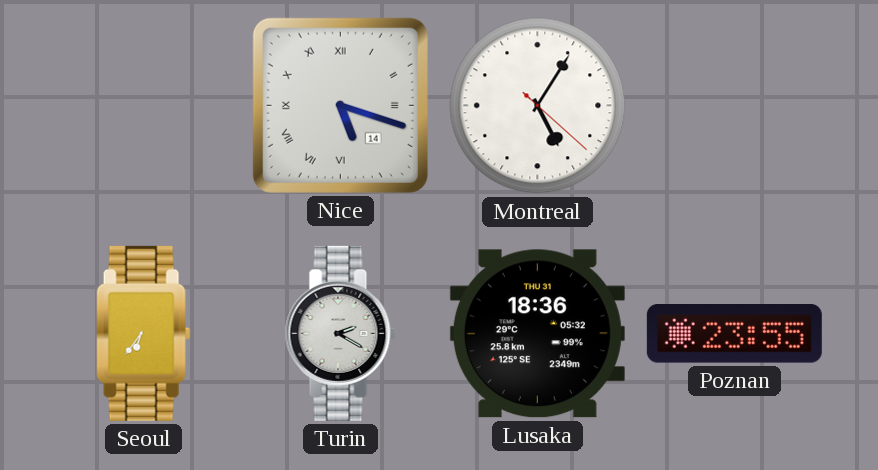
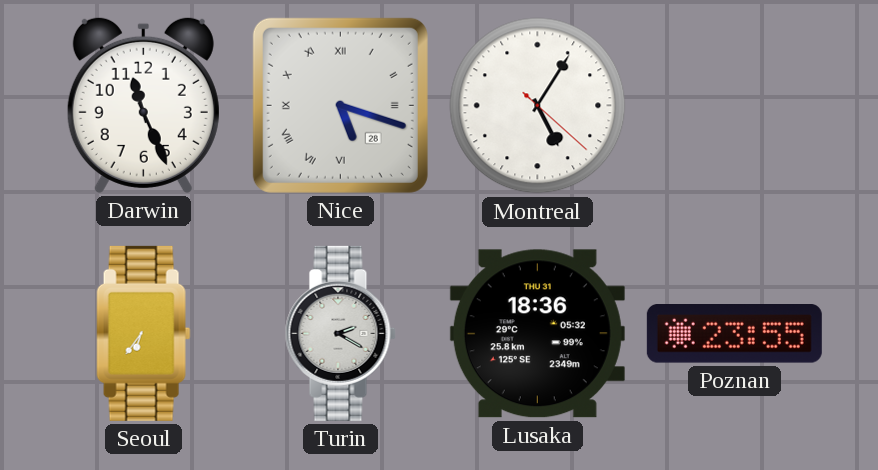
Darwin: none -> 11:26
Nice date: 14 -> 28
